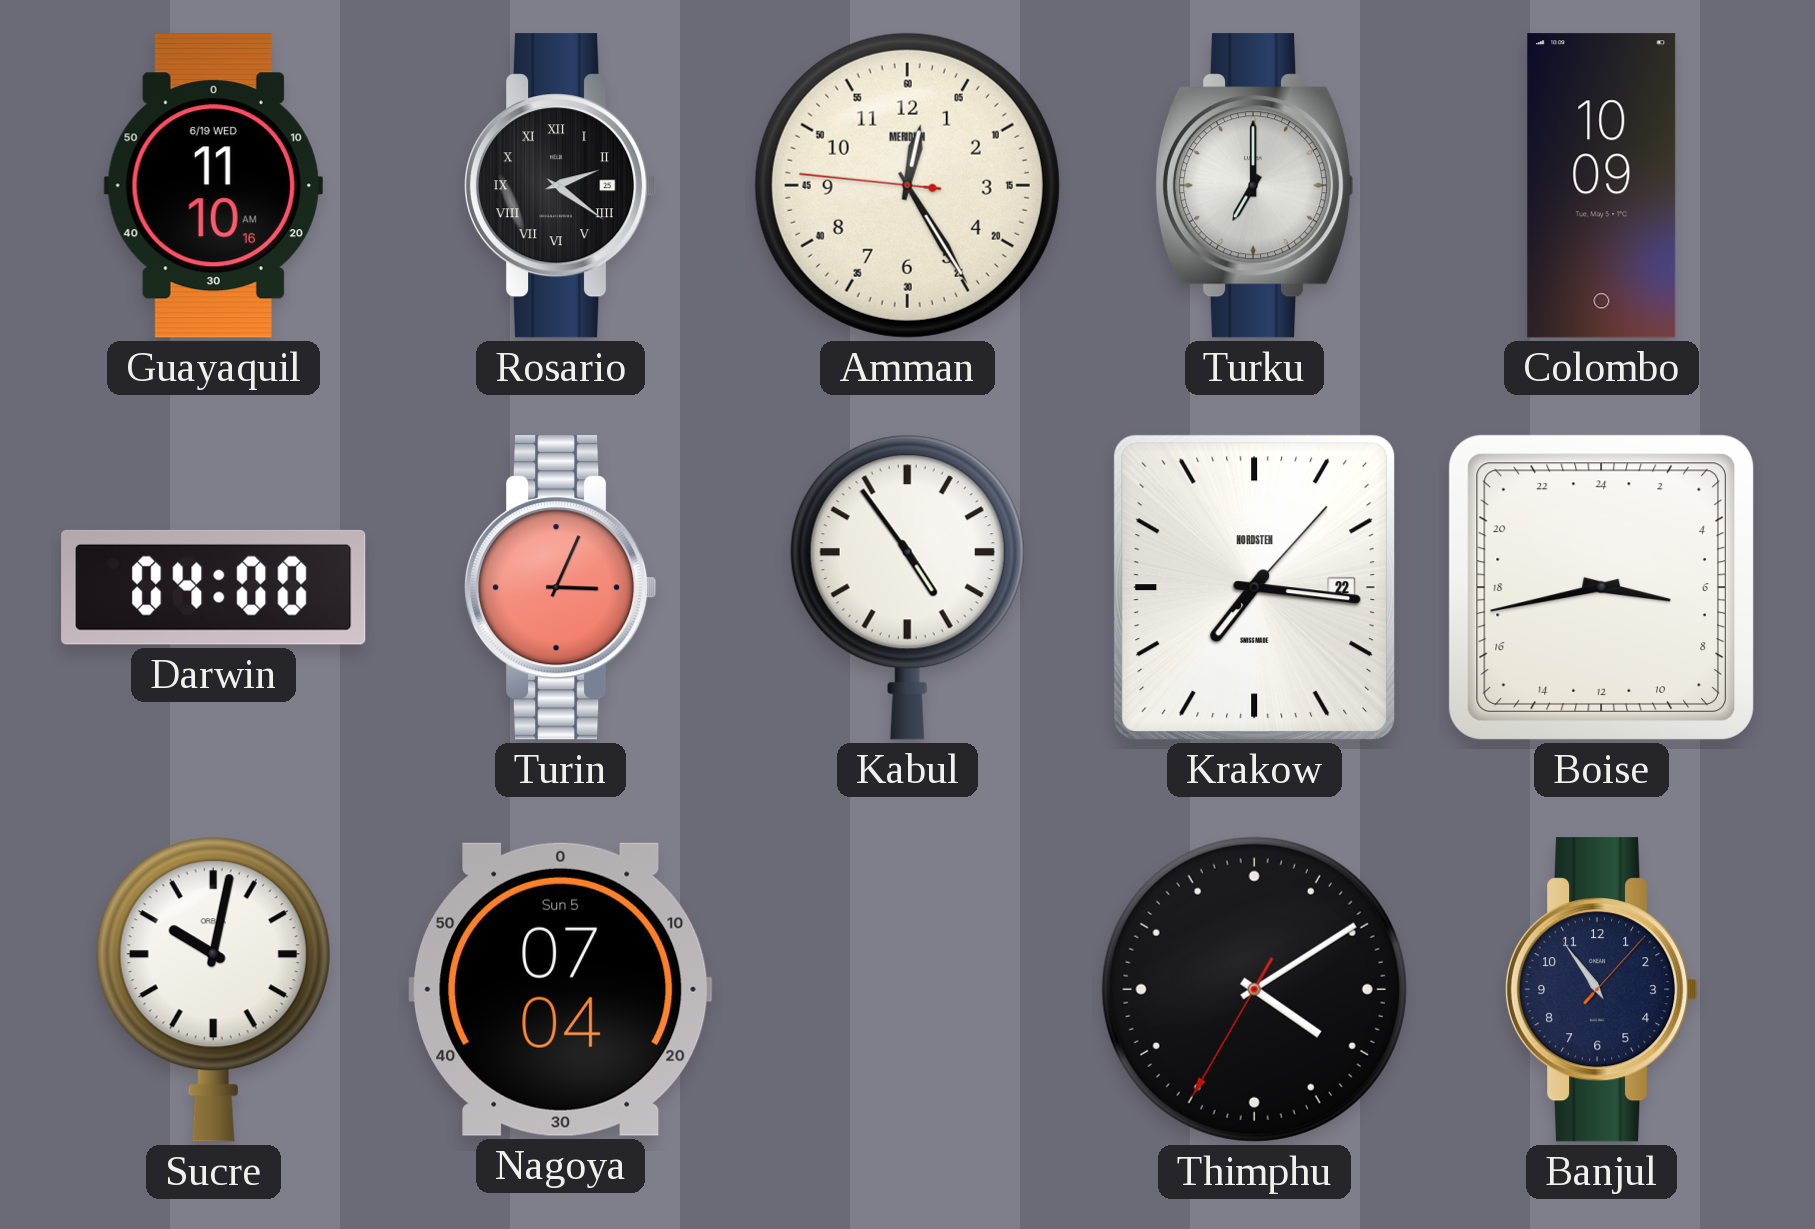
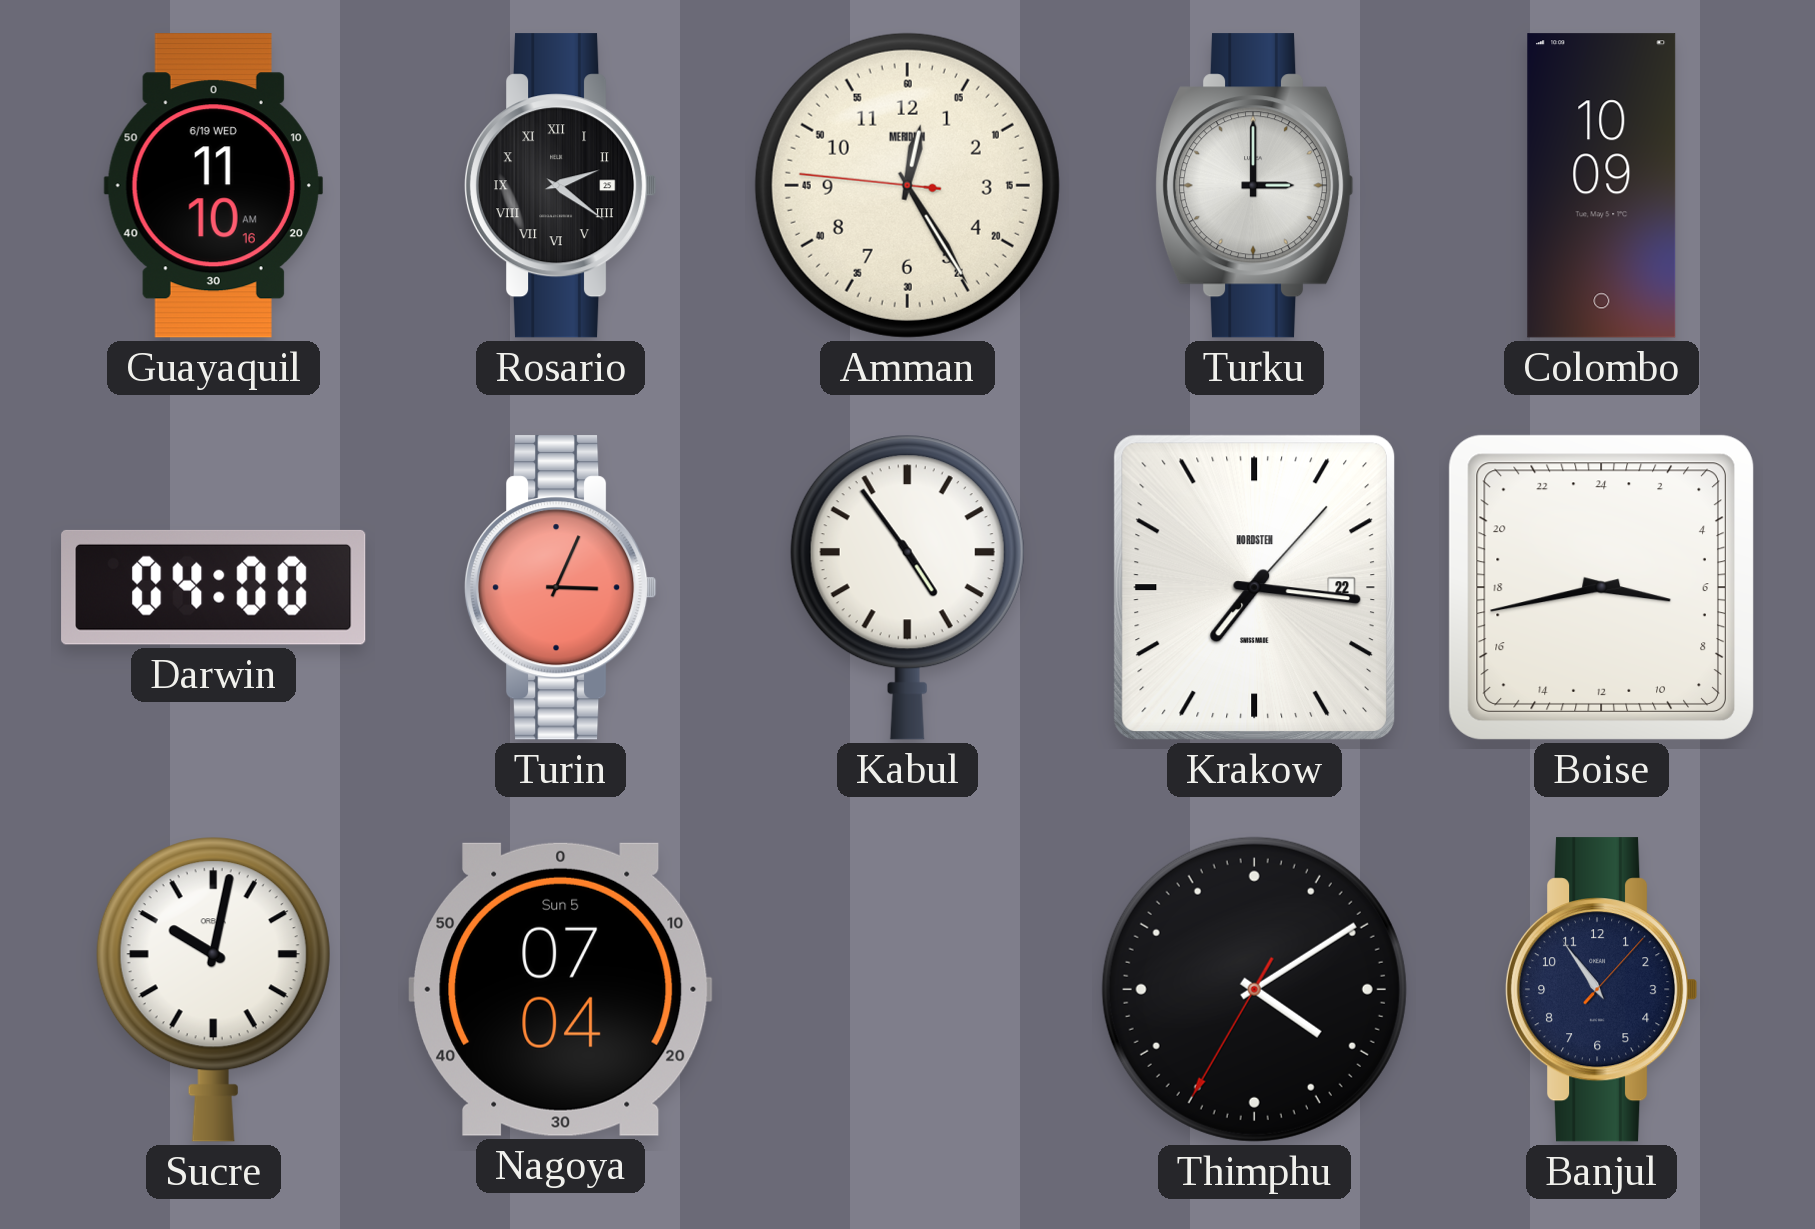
Turku: 7:00 -> 3:00
